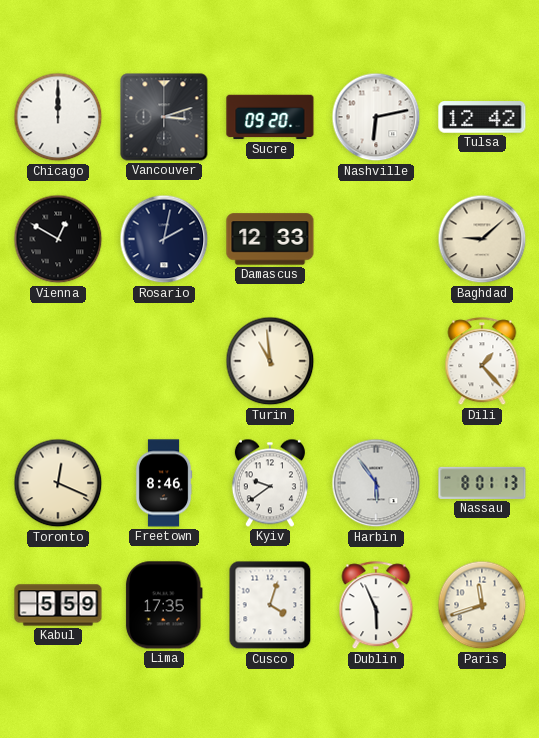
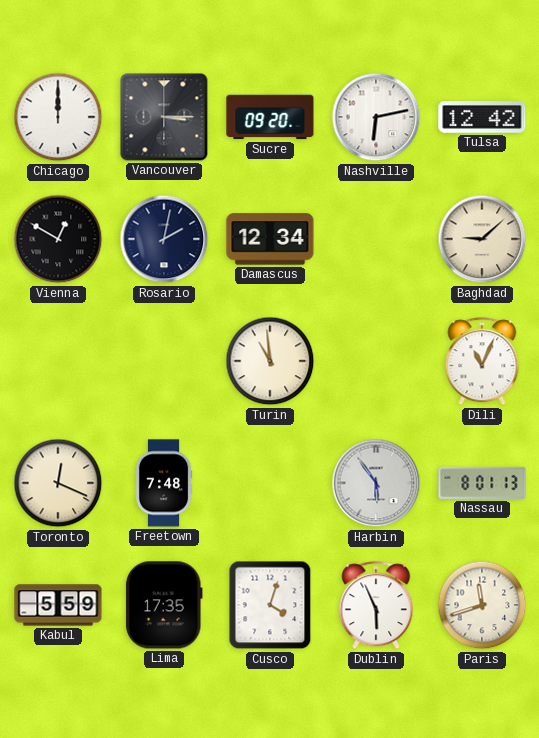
Vancouver: 3:12 -> 3:15
Damascus: 12:33 -> 12:34
Dili: 1:23 -> 11:04
Freetown: 8:46 -> 7:48
Kyiv: 9:39 -> none
